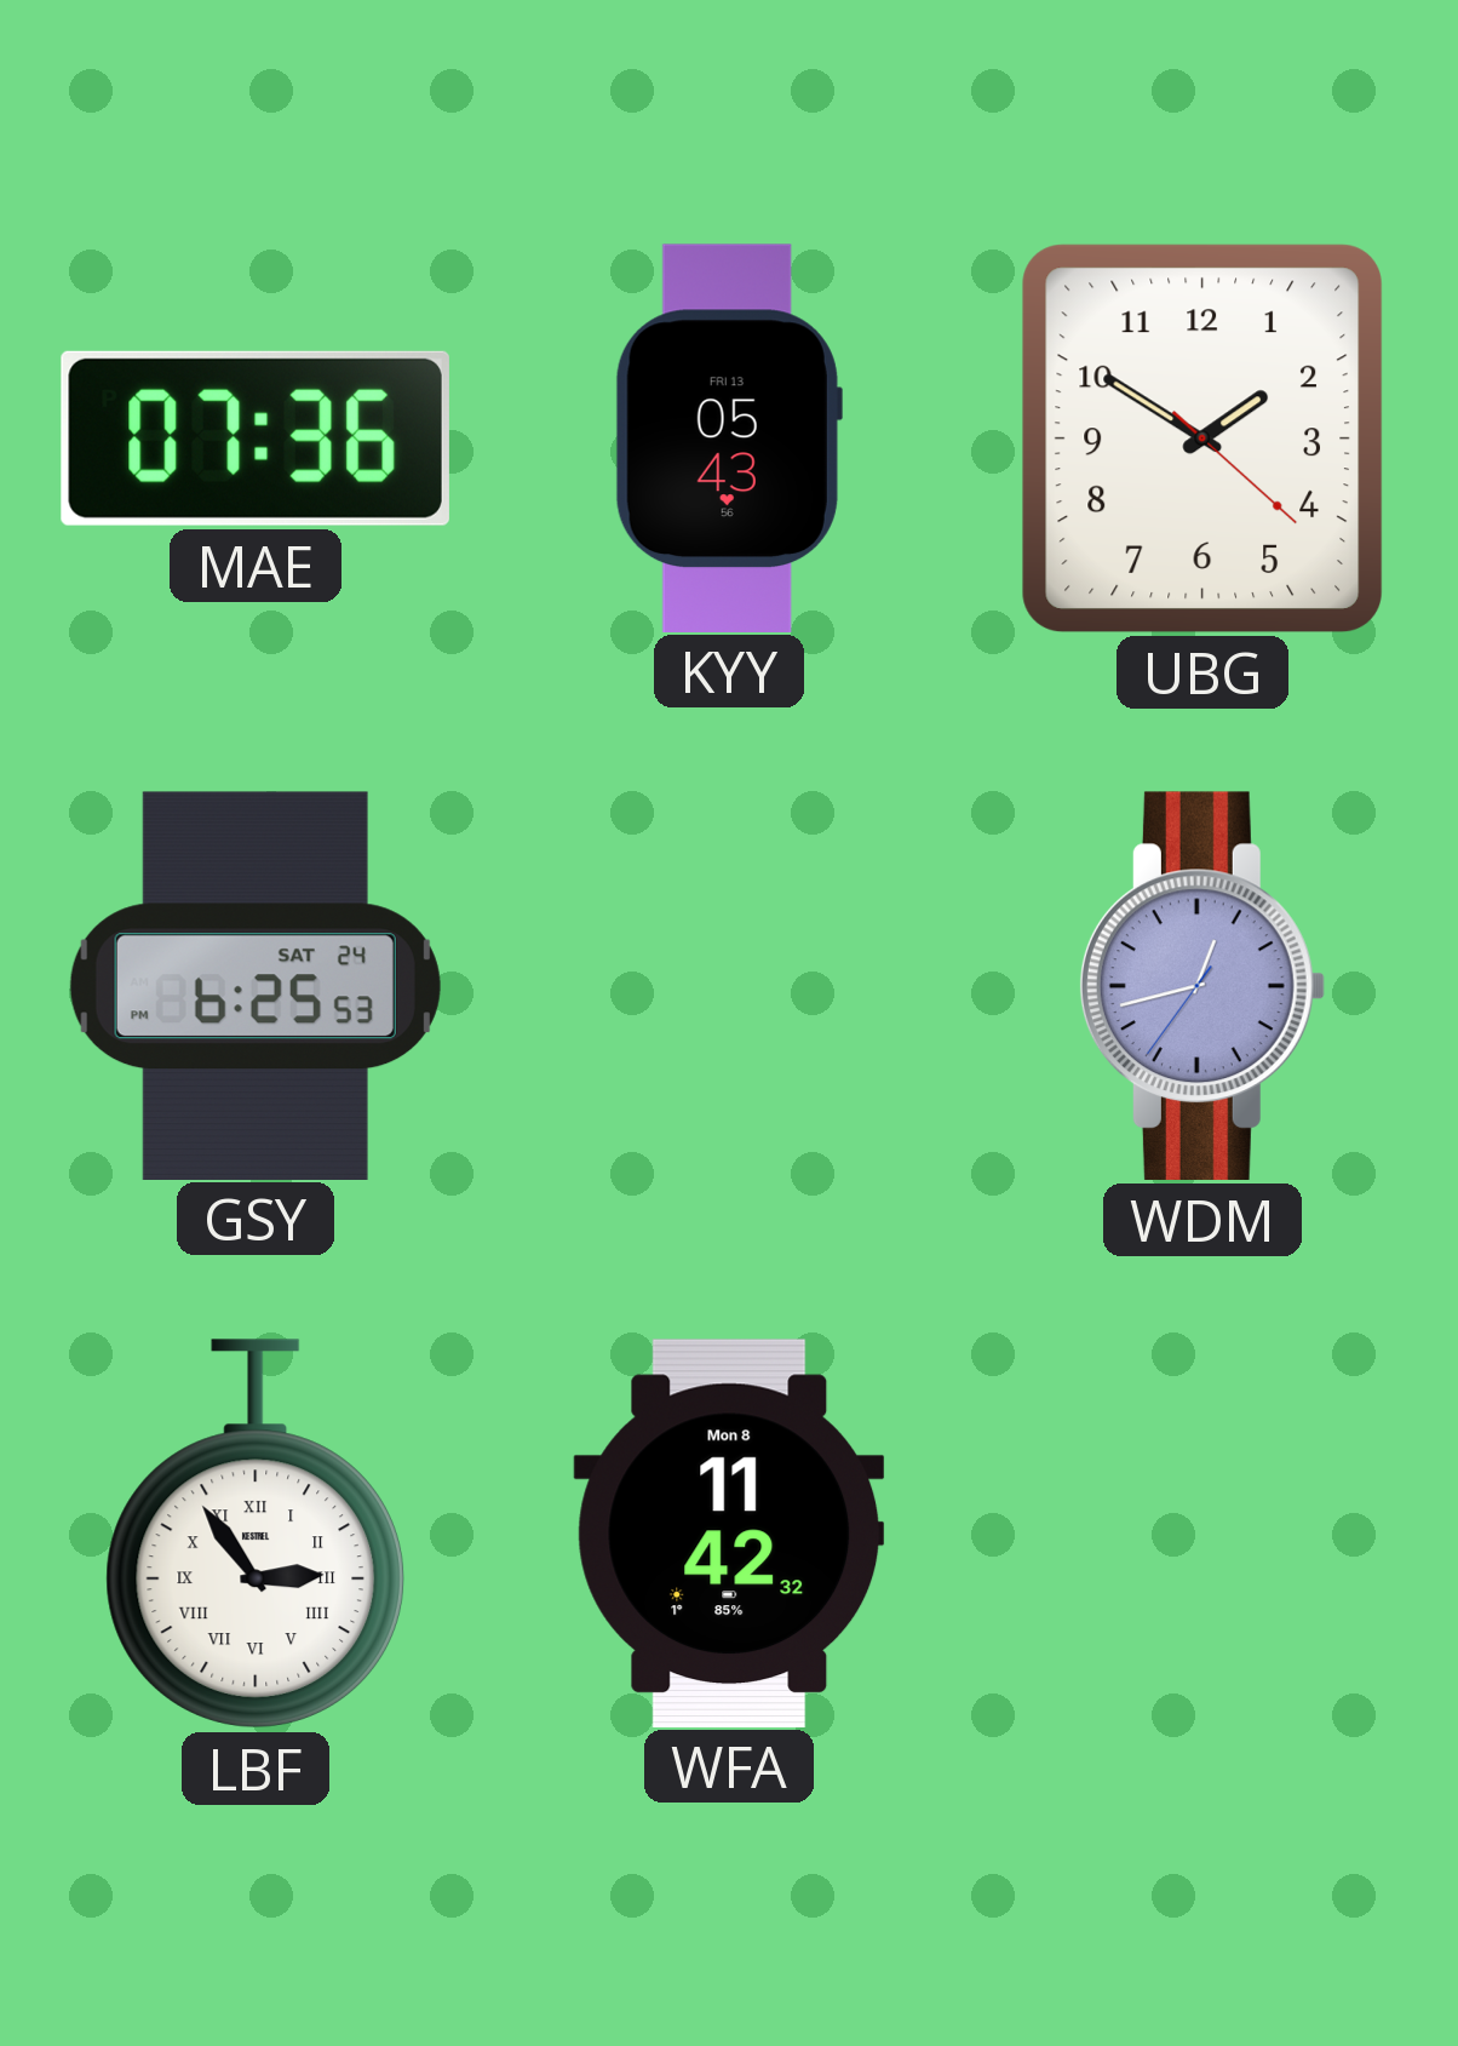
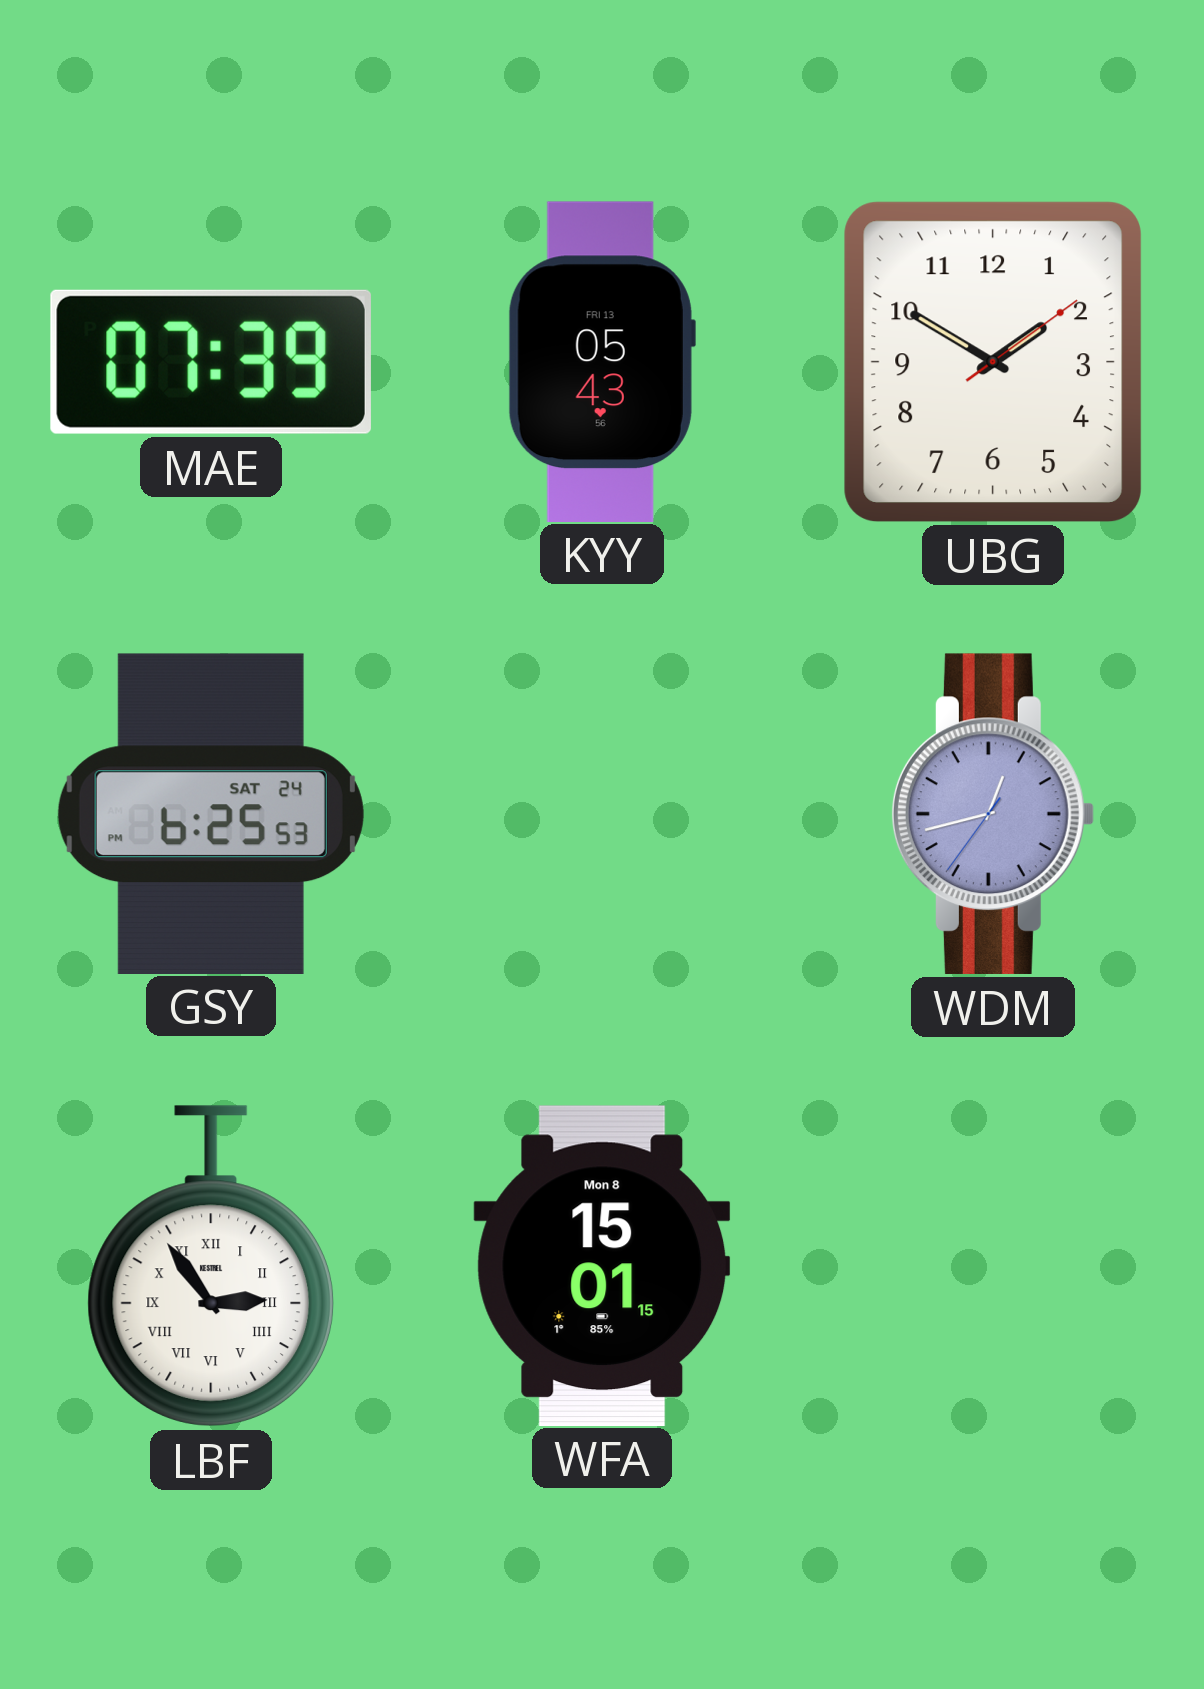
MAE: 07:36 -> 07:39
UBG: 1:50:22 -> 1:50:09
WFA: 11:42 -> 15:01
